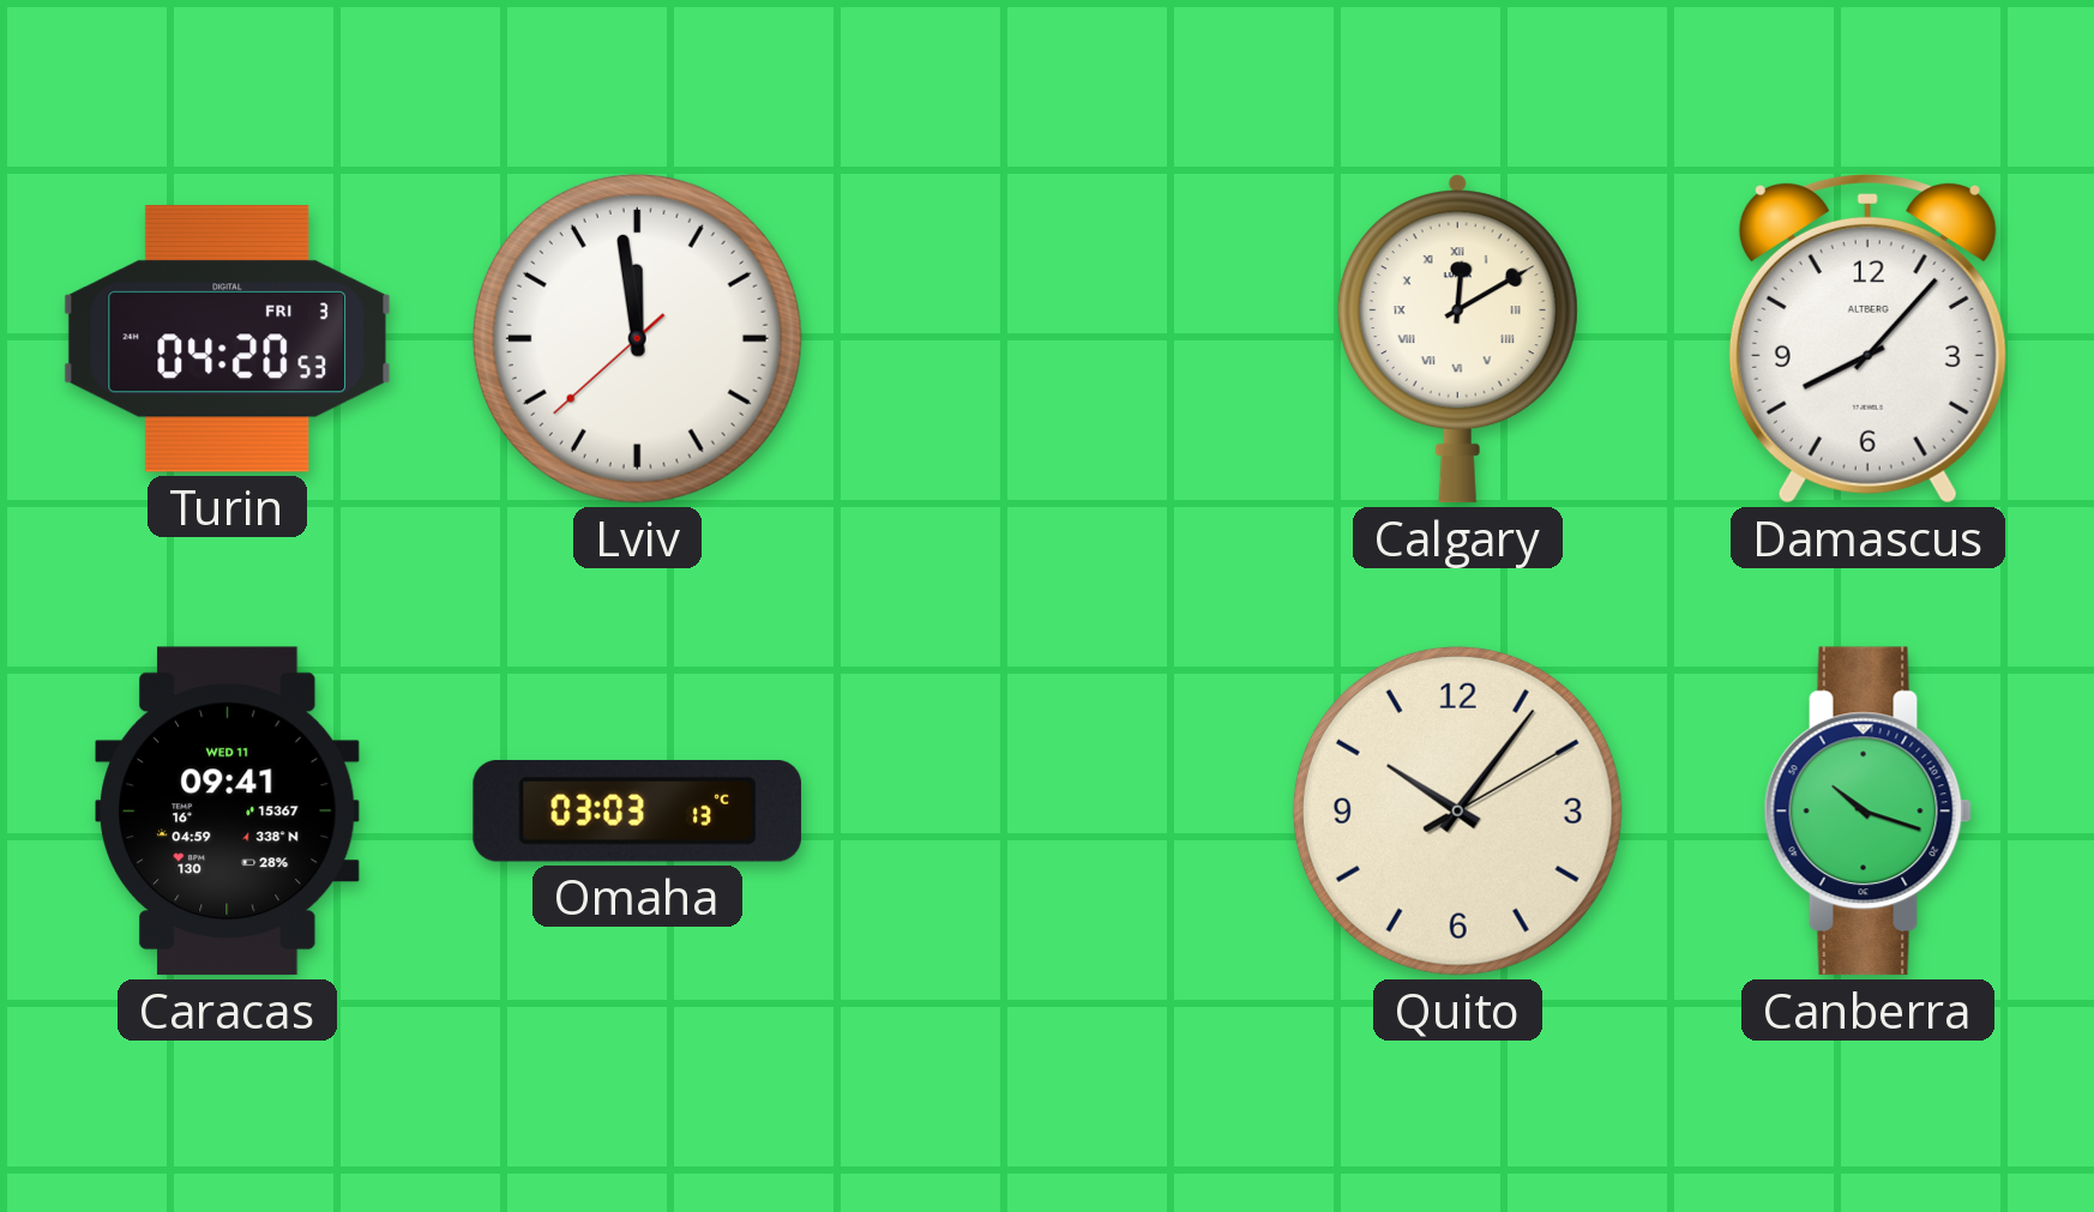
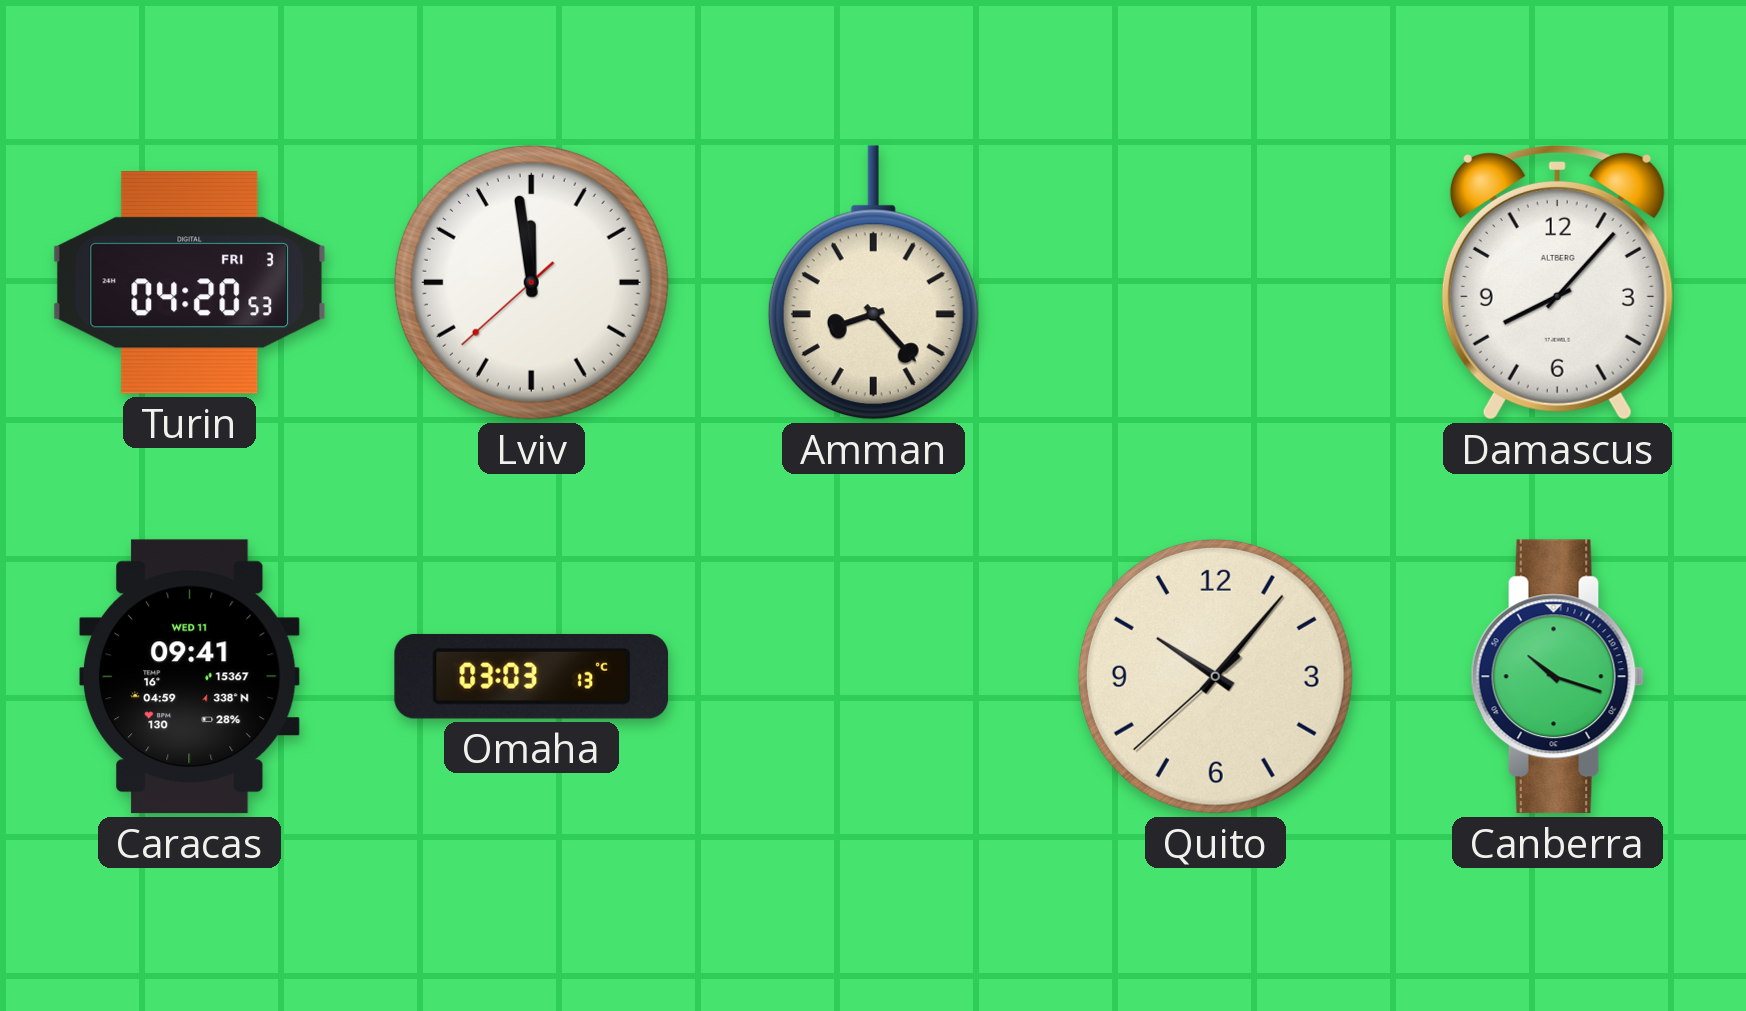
Amman: none -> 8:23
Calgary: 12:10 -> none
Quito: 10:06:10 -> 10:06:38
